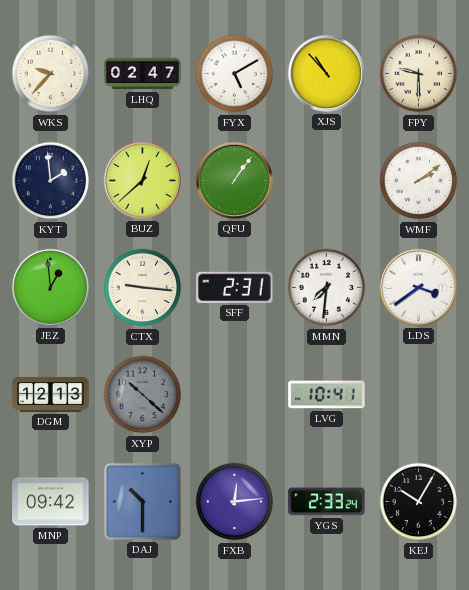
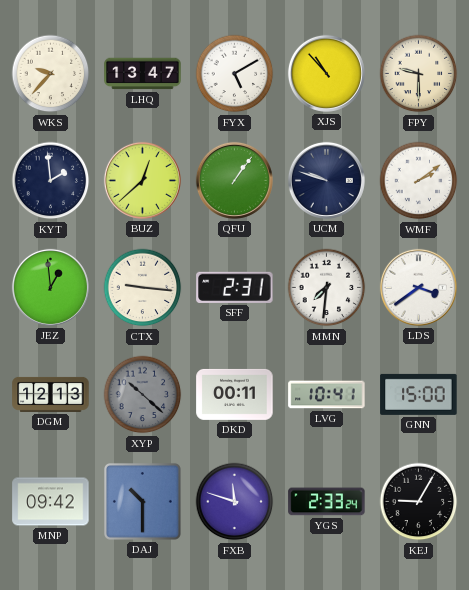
LHQ: 02:47 -> 13:47
UCM: none -> 9:48
DKD: none -> 00:11
GNN: none -> 15:00
FXB: 12:14 -> 11:48
KEJ: 10:05 -> 9:05
